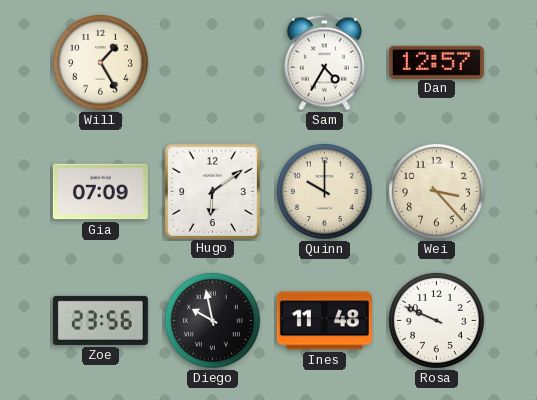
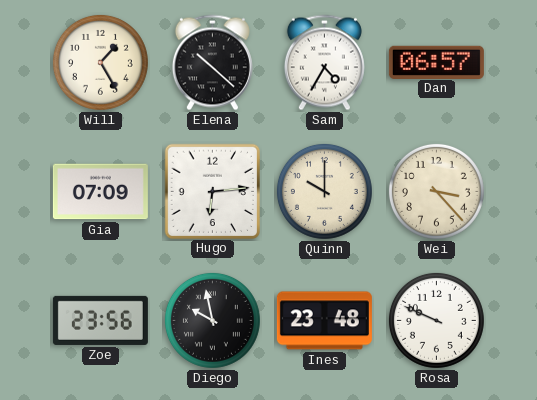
Elena: none -> 10:22
Dan: 12:57 -> 06:57
Hugo: 6:09 -> 6:14
Ines: 11:48 -> 23:48
